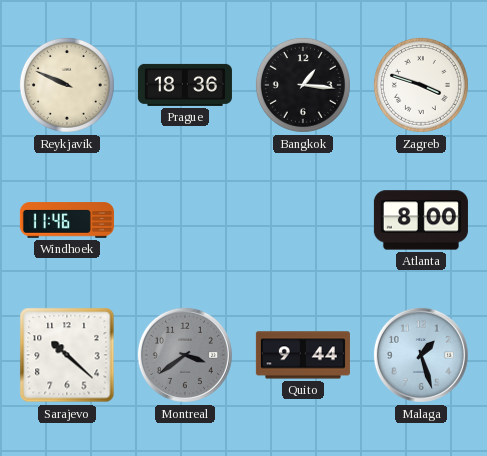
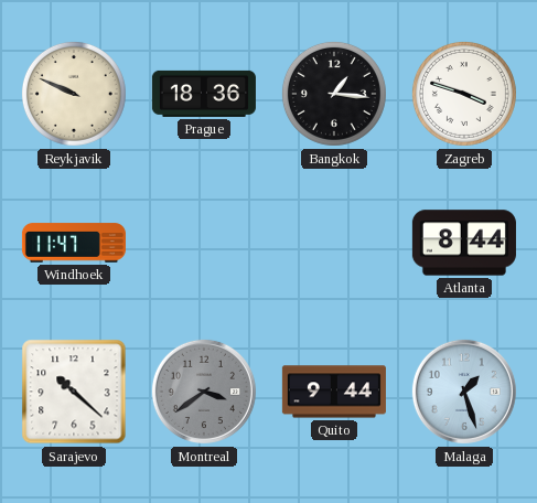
Windhoek: 11:46 -> 11:47
Atlanta: 8:00 -> 8:44
